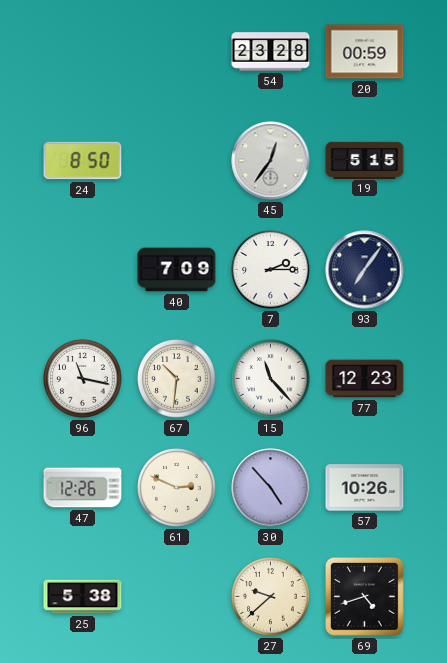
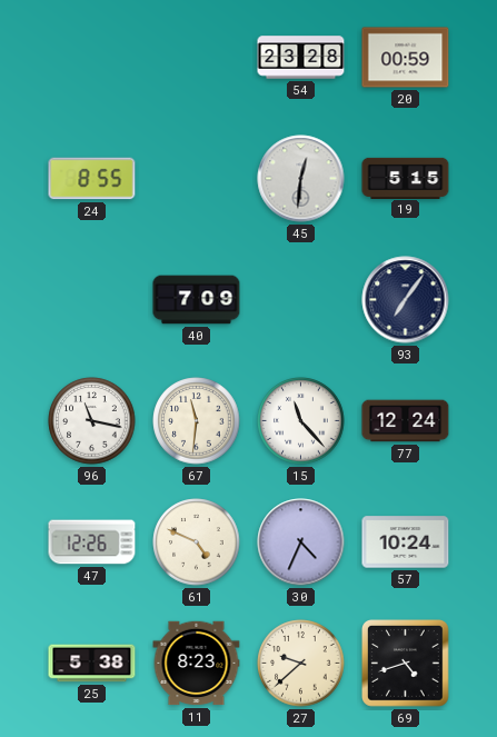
24: 8:50 -> 8:55
45: 12:36 -> 12:31
7: 2:15 -> none
67: 10:31 -> 11:31
77: 12:23 -> 12:24
61: 2:49 -> 4:49
30: 4:53 -> 4:34
57: 10:26 -> 10:24
11: none -> 8:23
